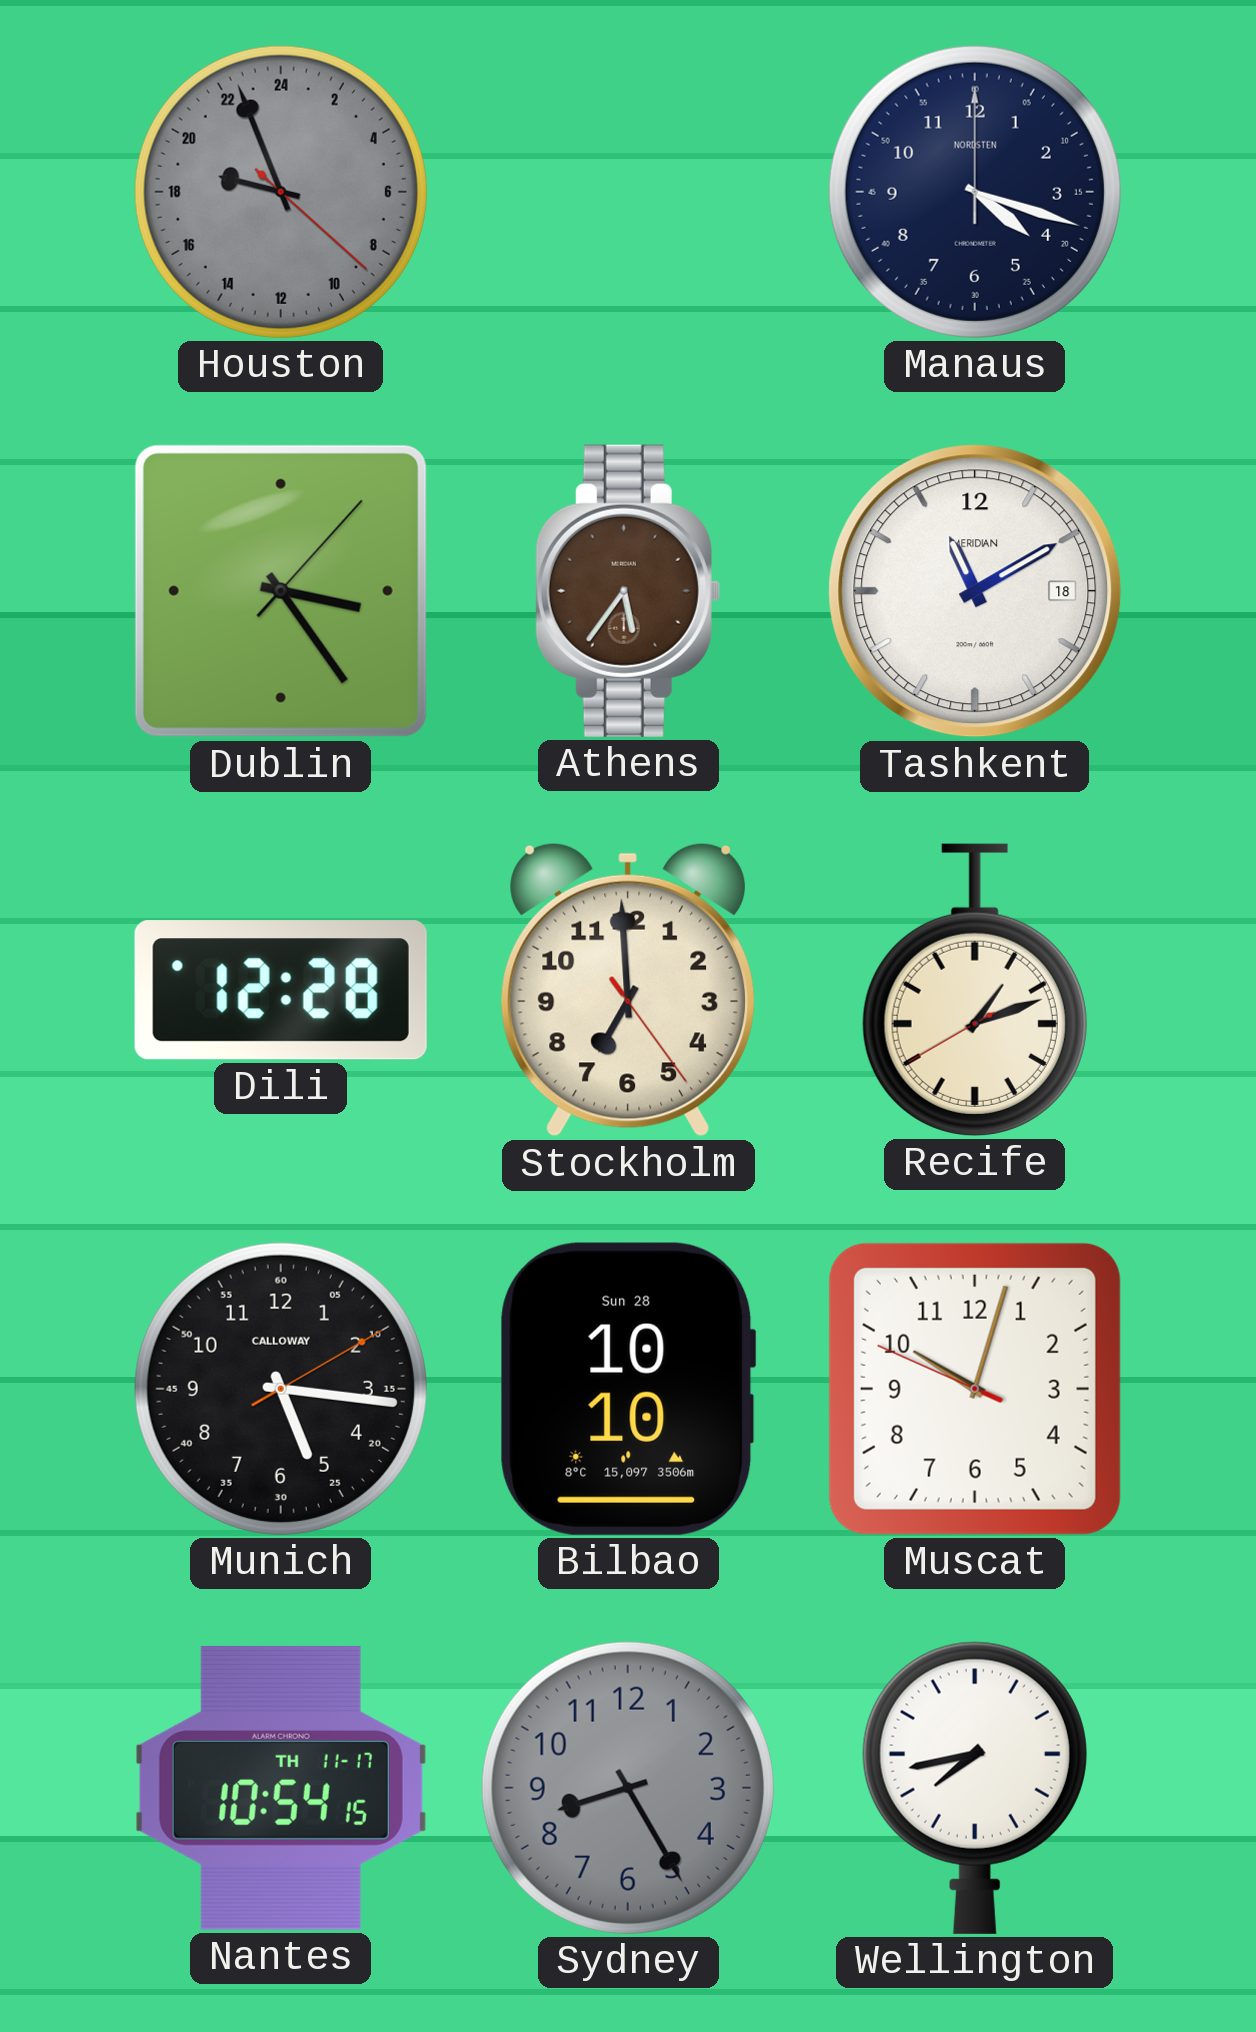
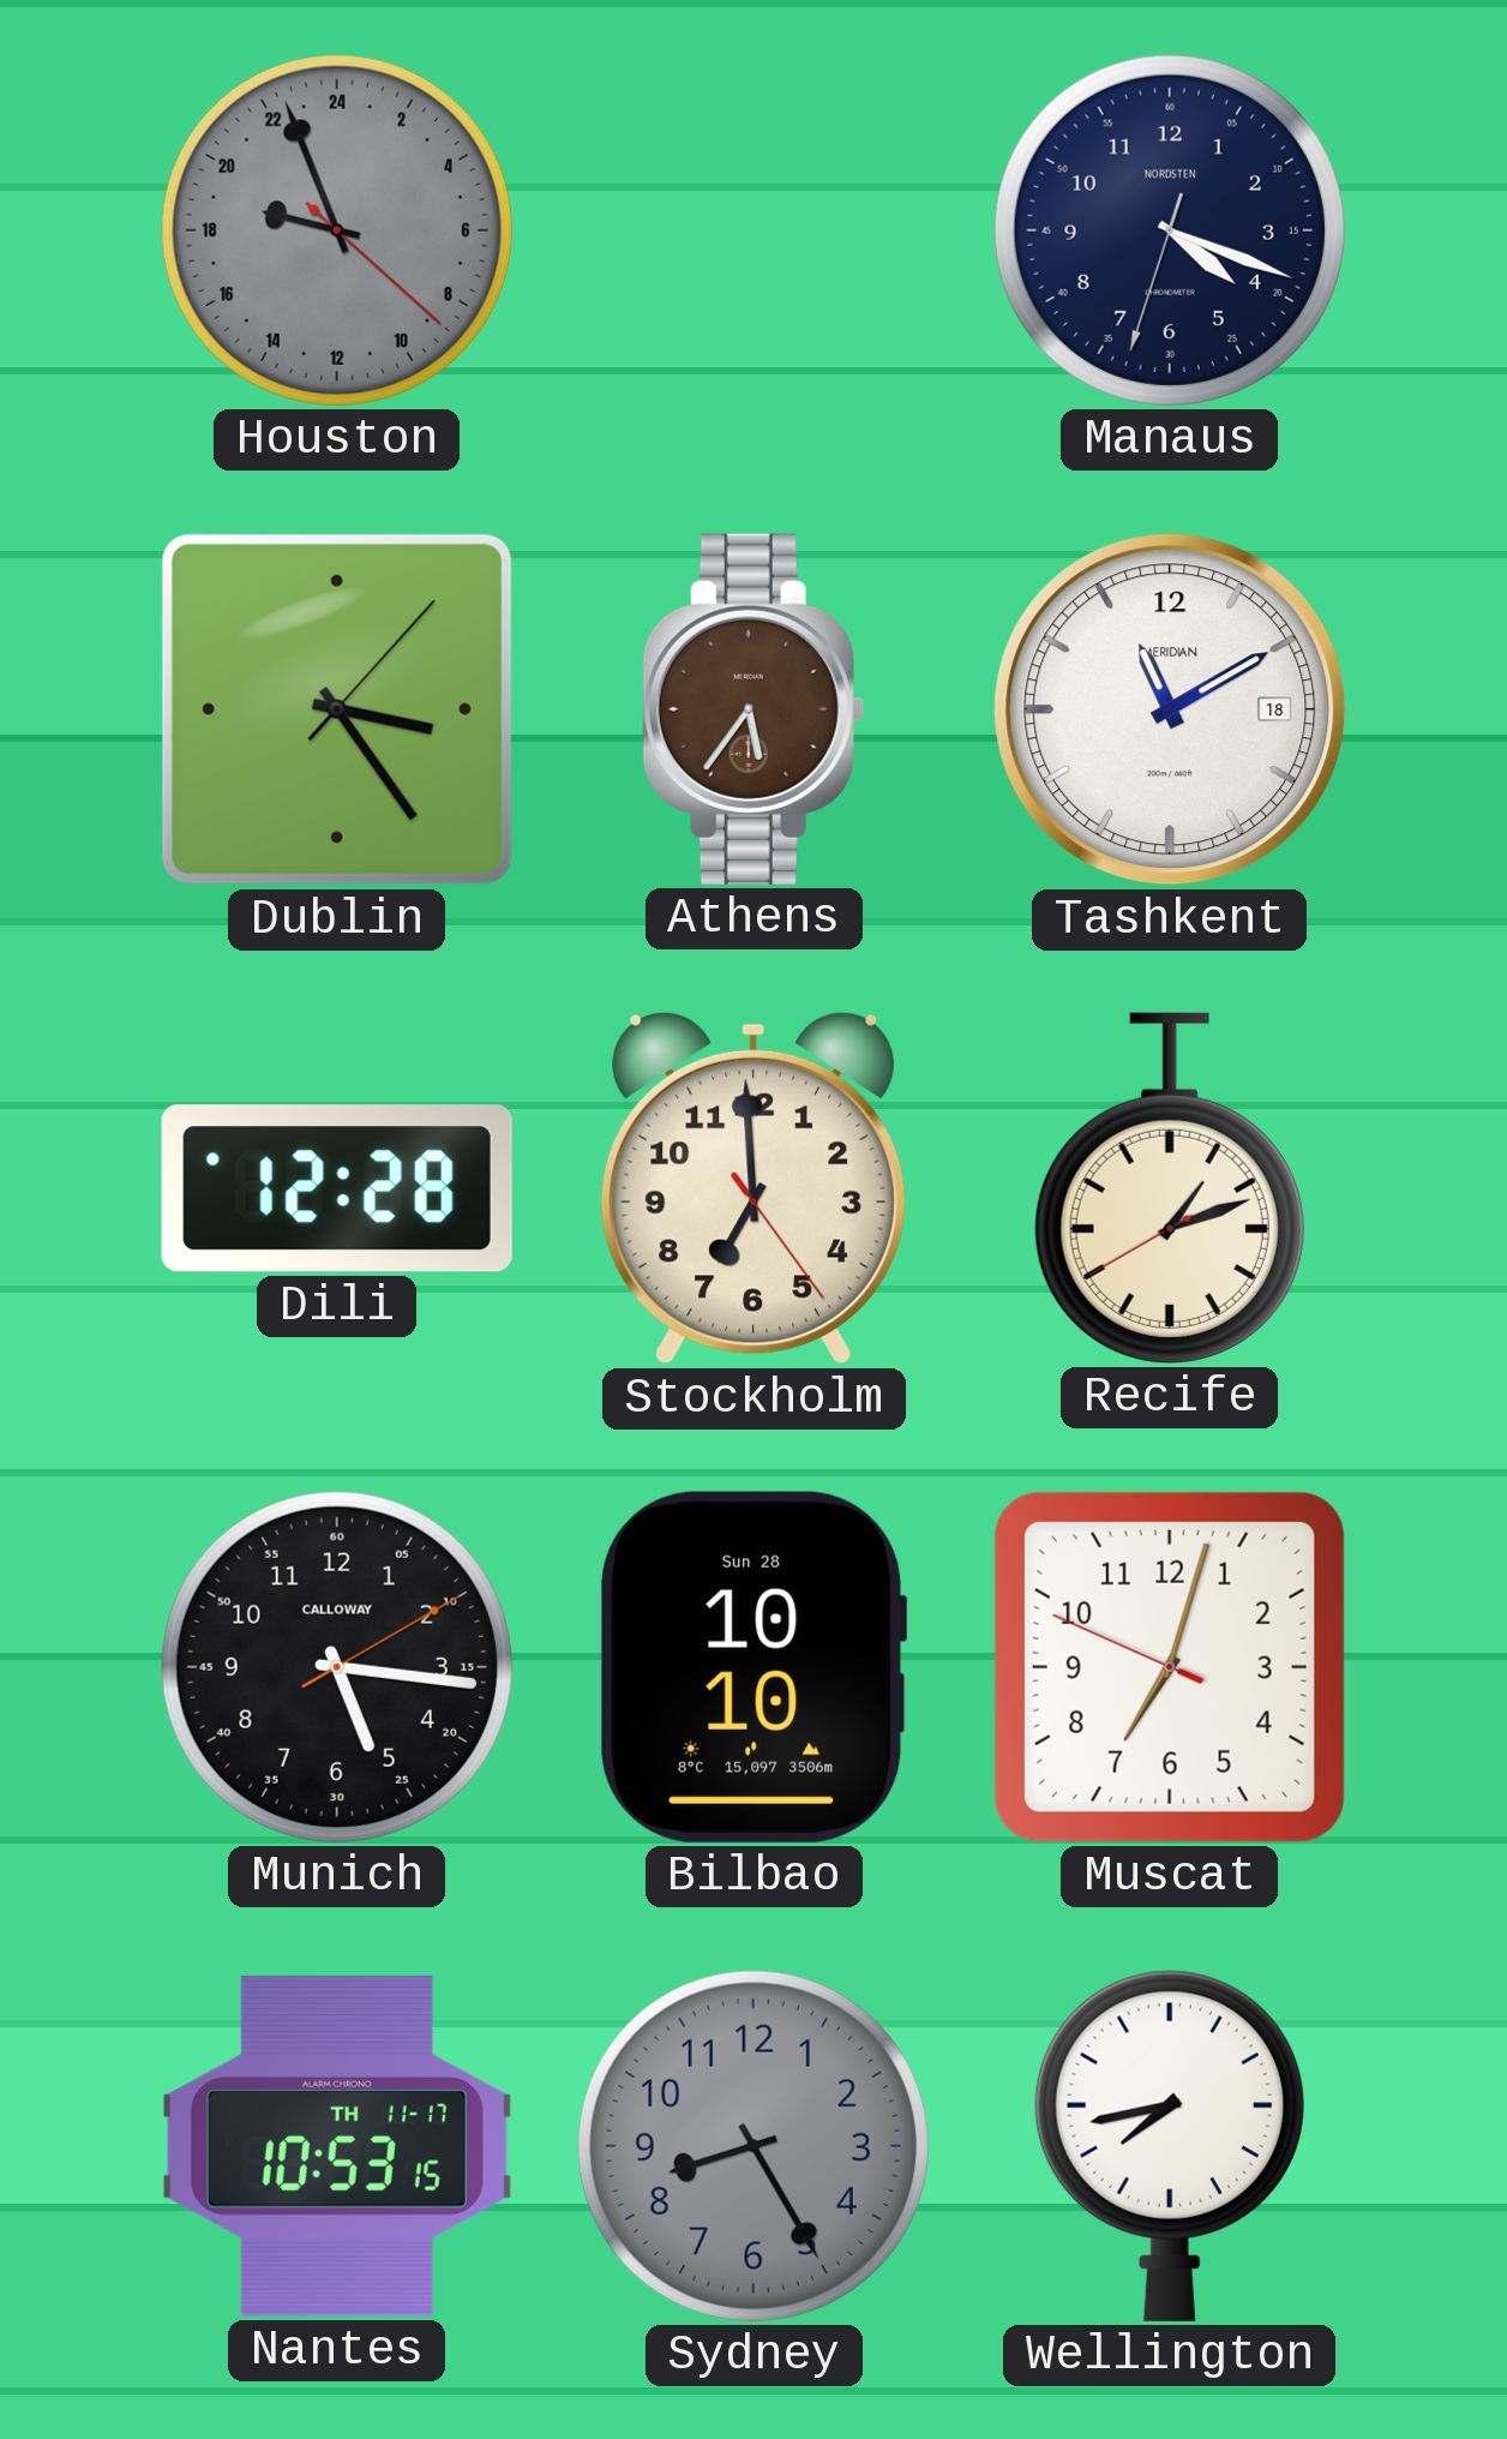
Manaus: 4:18:00 -> 4:18:33
Muscat: 10:02 -> 7:02
Nantes: 10:54 -> 10:53
